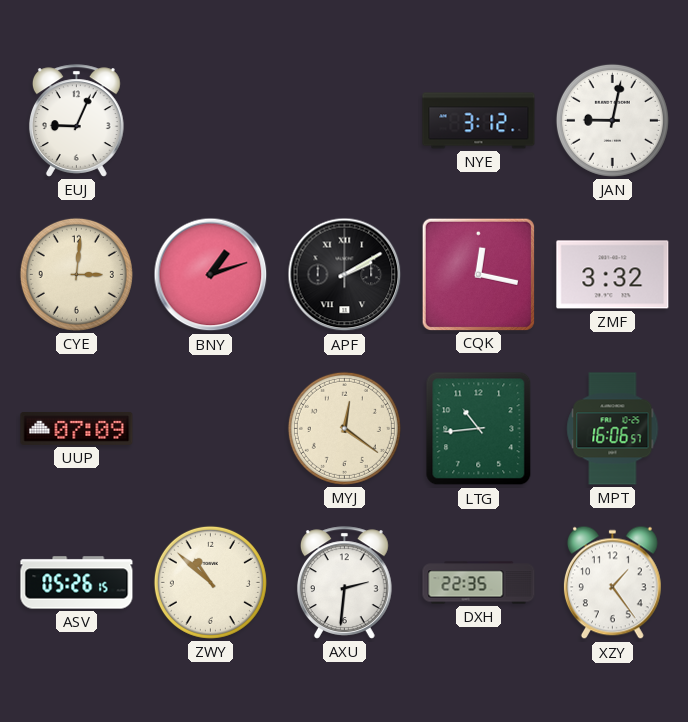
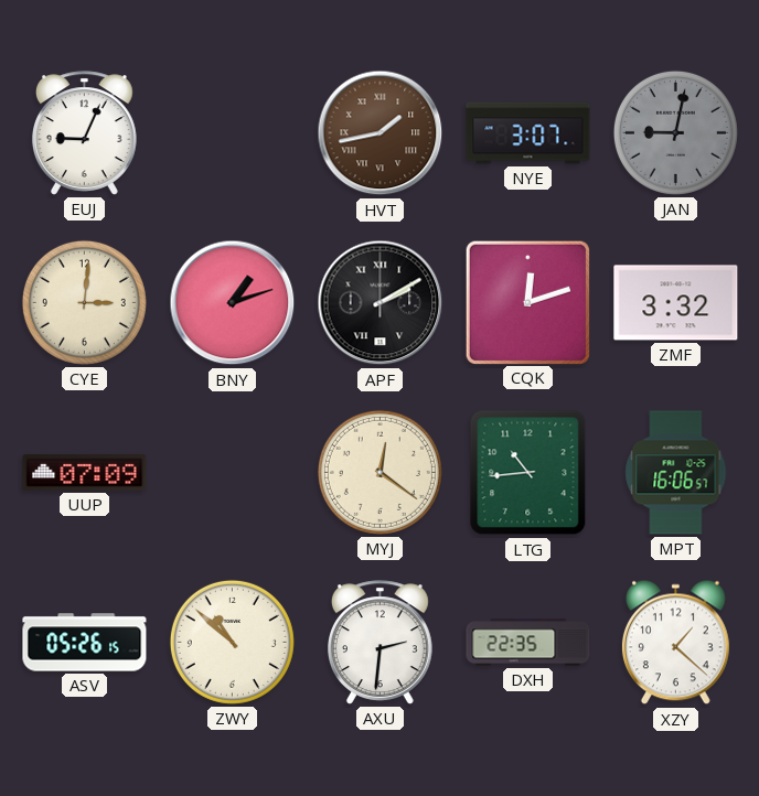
HVT: none -> 1:43
NYE: 3:12 -> 3:07
JAN dial: white -> grey
CQK: 12:17 -> 12:12
XZY: 1:24 -> 1:22
